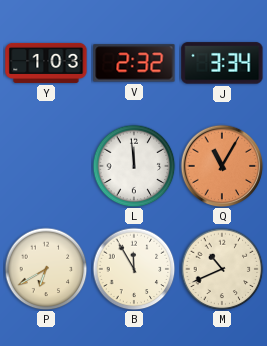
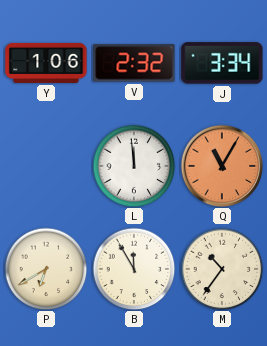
Y: 1:03 -> 1:06
M: 10:41 -> 10:36
